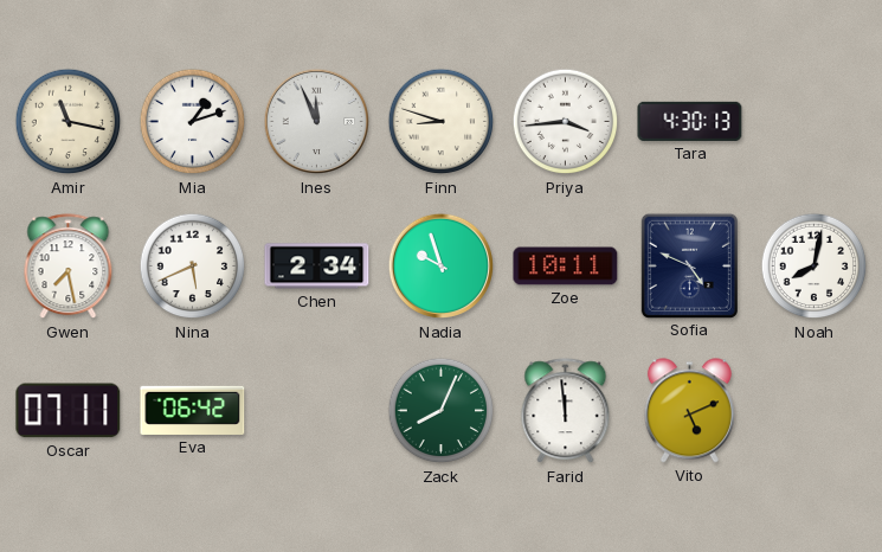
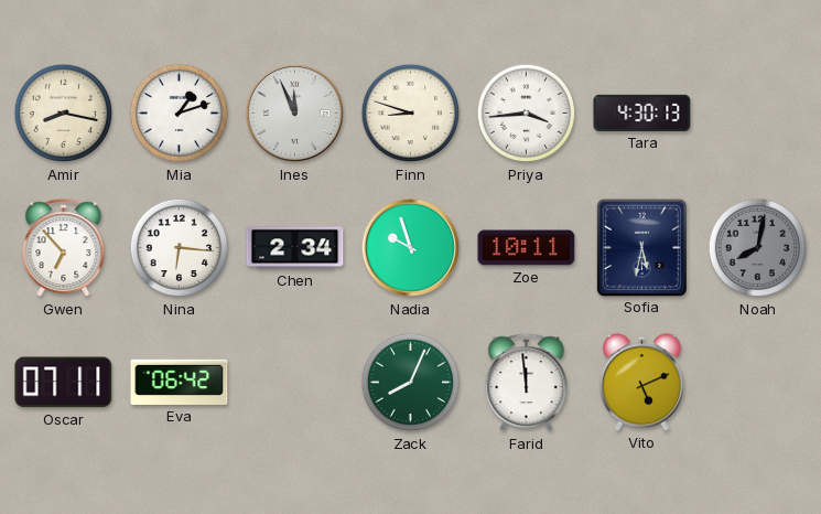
Amir: 11:17 -> 8:17
Gwen: 7:28 -> 6:53
Nina: 5:41 -> 6:16
Sofia: 4:49 -> 5:32
Noah dial: white -> grey
